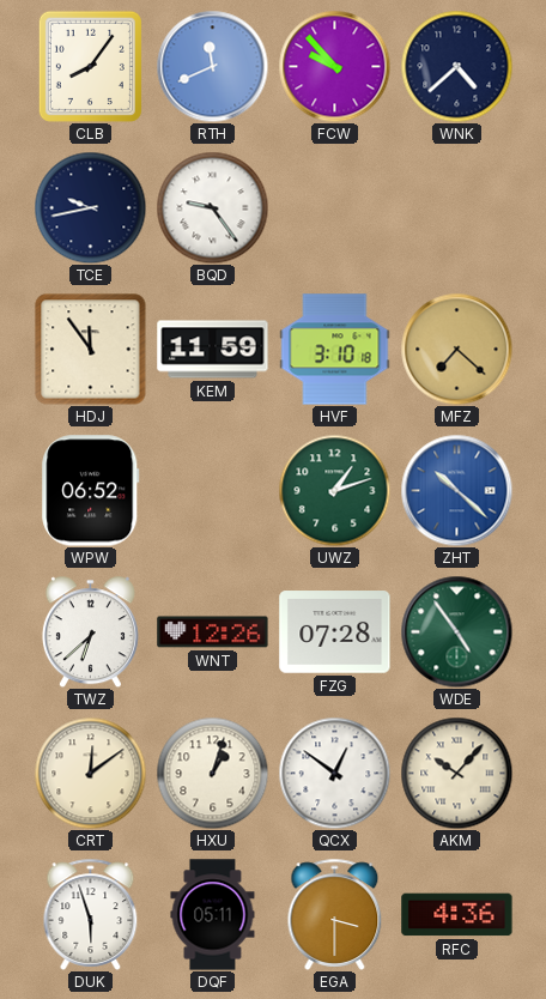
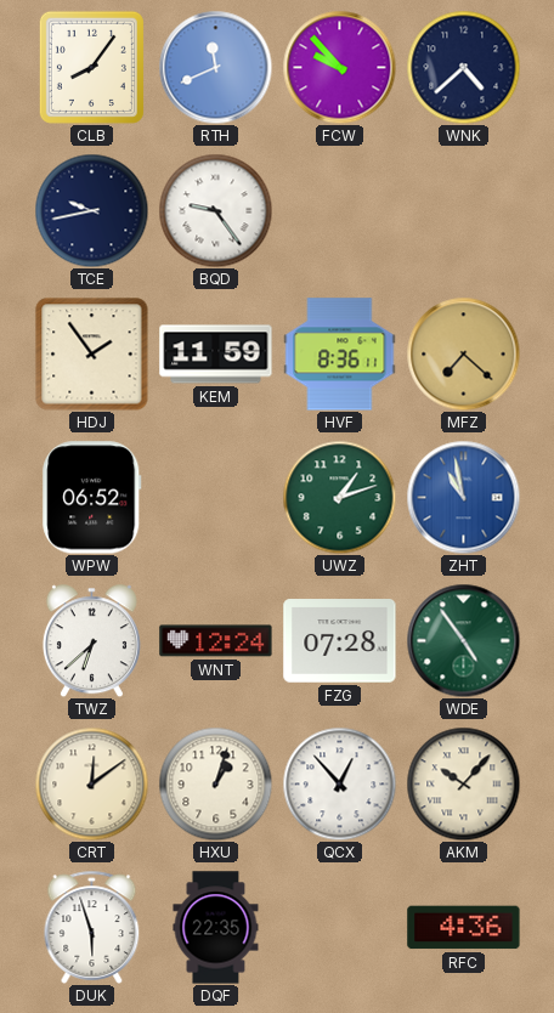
HDJ: 11:54 -> 1:54
HVF: 3:10 -> 8:36
ZHT: 10:22 -> 10:58
WNT: 12:26 -> 12:24
QCX: 12:51 -> 12:53
DQF: 05:11 -> 22:35
EGA: 3:30 -> none
